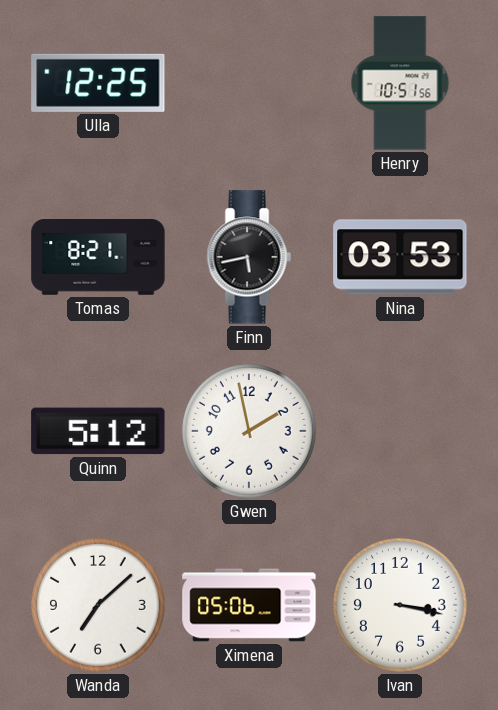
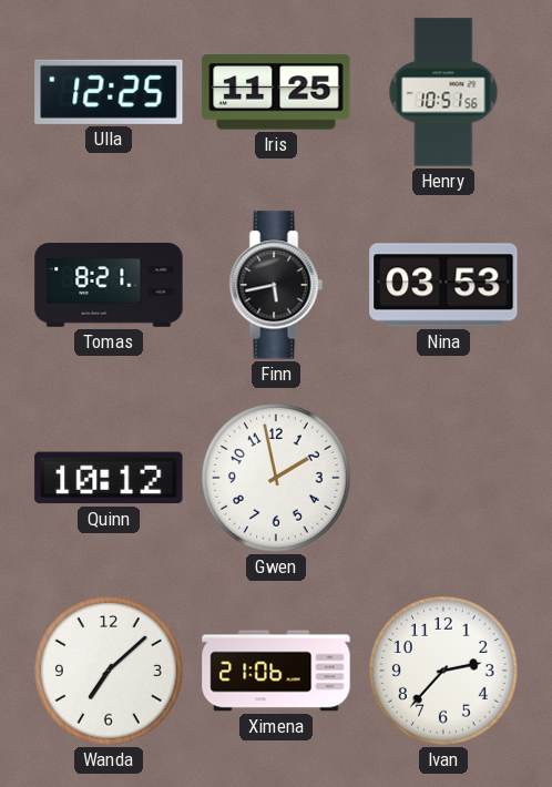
Iris: none -> 11:25
Quinn: 5:12 -> 10:12
Ximena: 05:06 -> 21:06
Ivan: 3:17 -> 2:37
